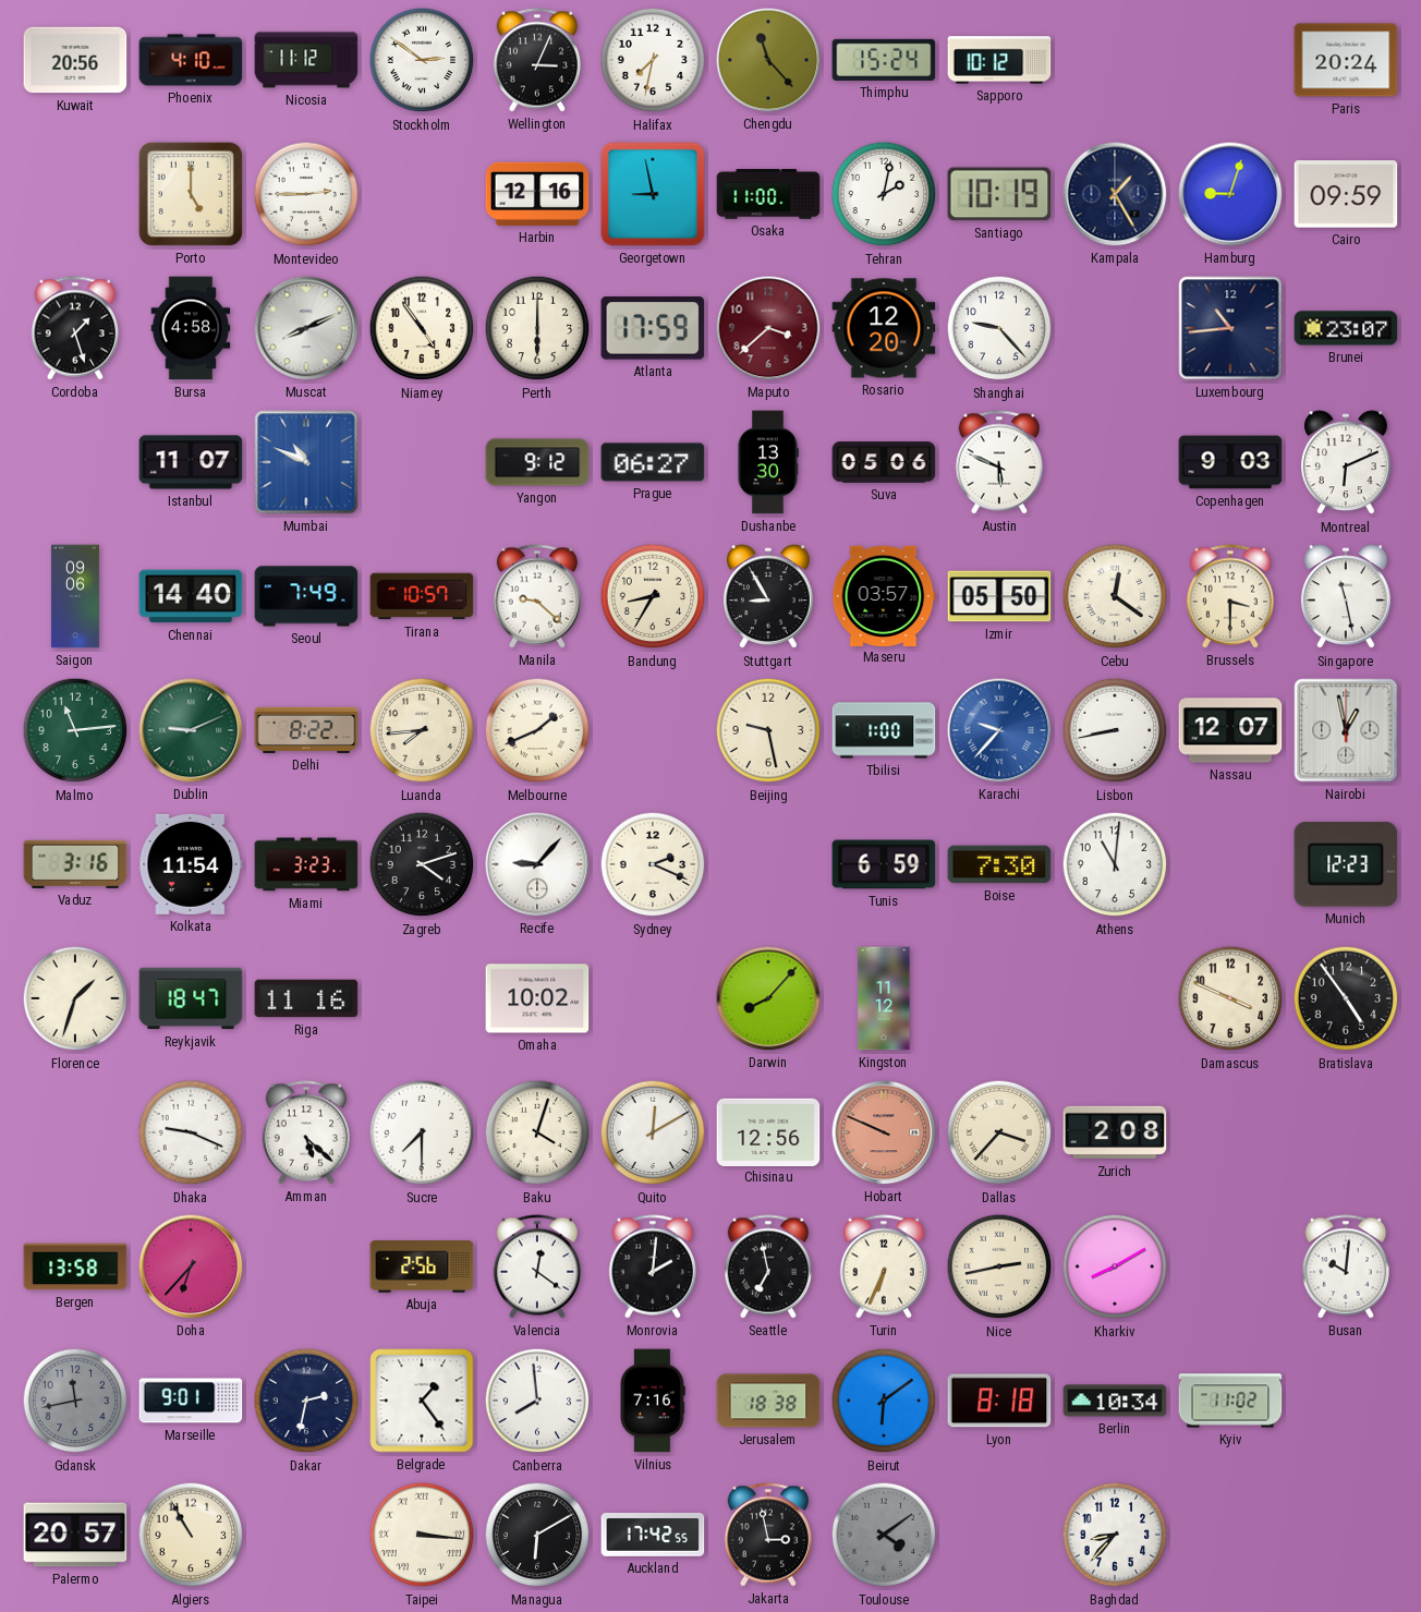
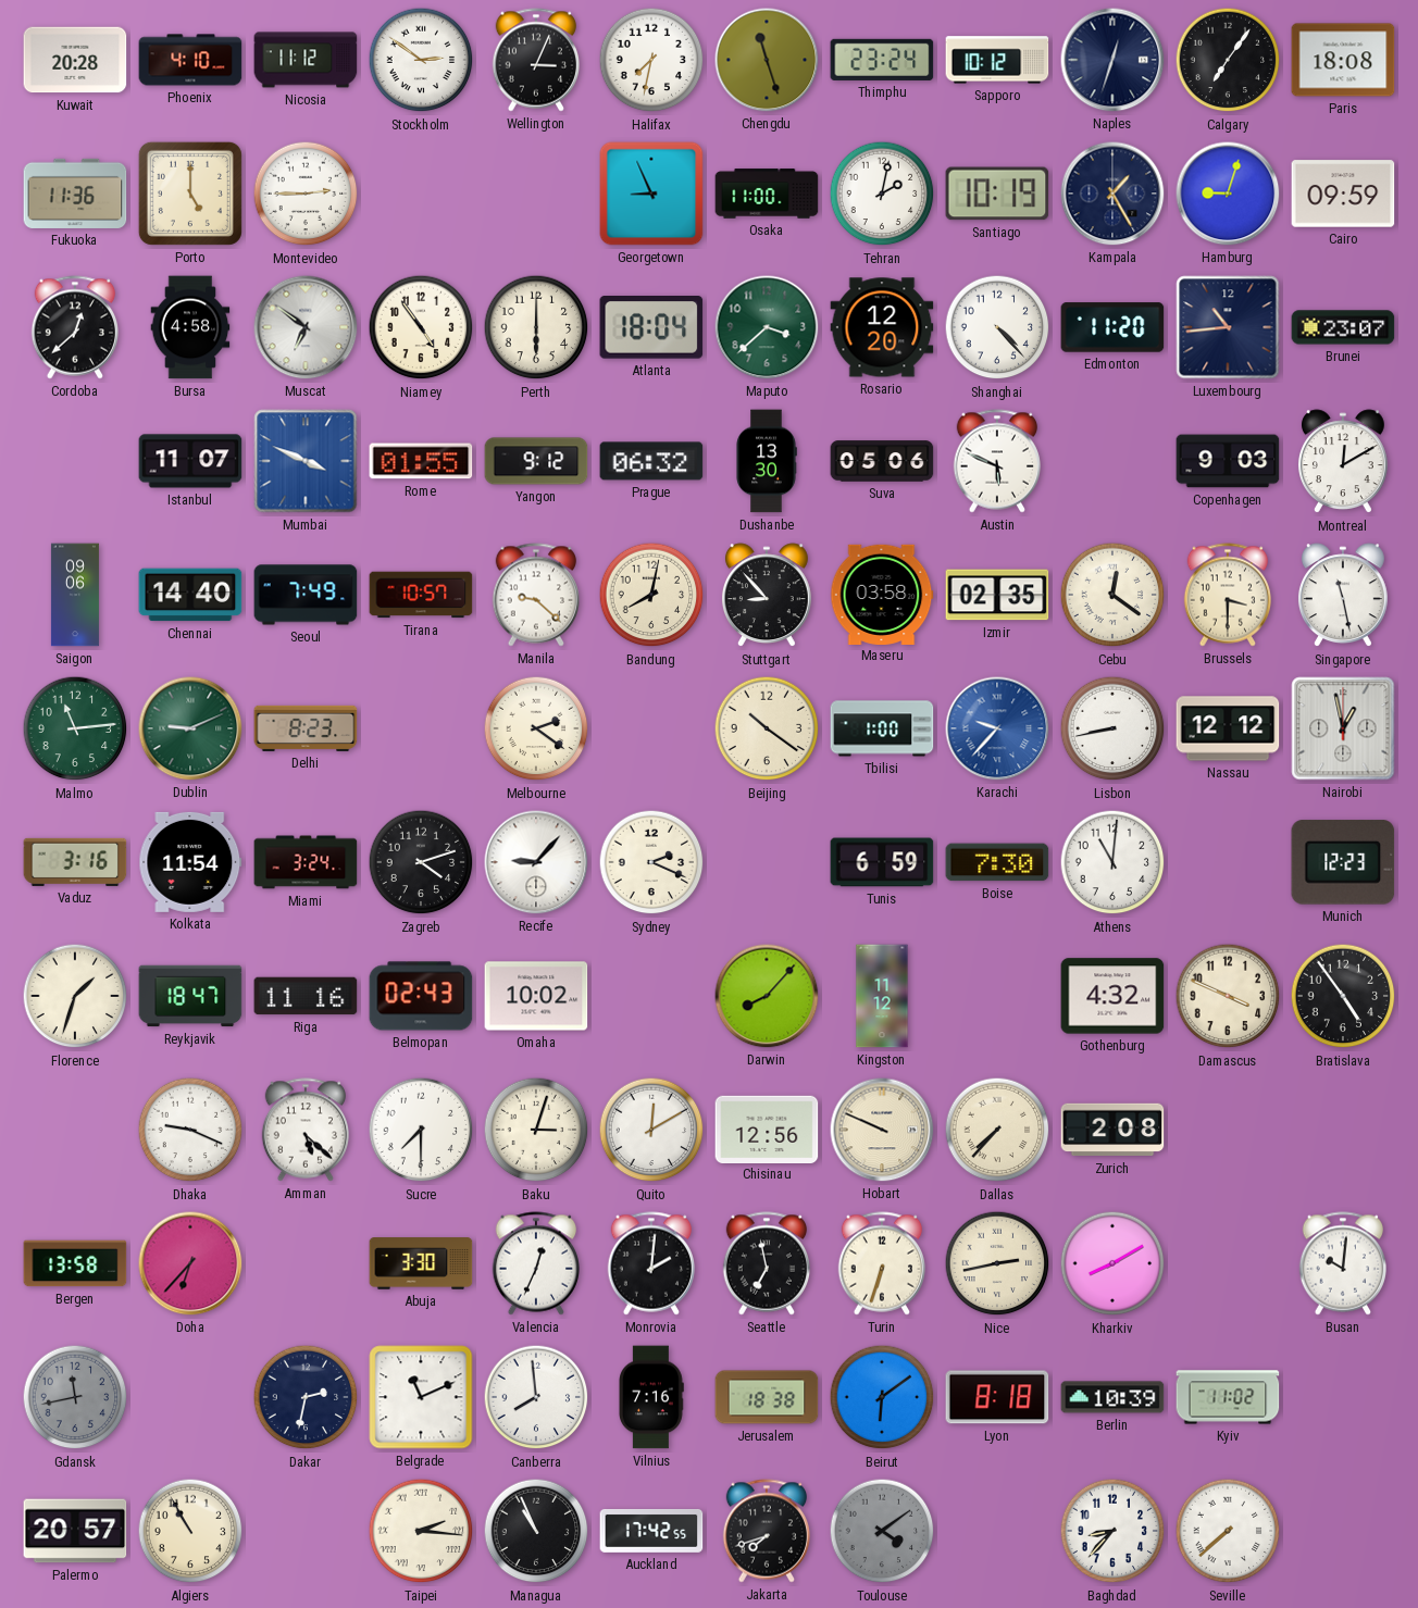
Kuwait: 20:56 -> 20:28
Chengdu: 11:23 -> 11:27
Thimphu: 15:24 -> 23:24
Naples: none -> 12:33
Calgary: none -> 7:06
Paris: 20:24 -> 18:08
Fukuoka: none -> 11:36
Harbin: 12:16 -> none
Georgetown: 8:58 -> 8:56
Cordoba: 1:27 -> 12:38
Muscat: 8:11 -> 6:51
Atlanta: 17:59 -> 18:04
Maputo dial: burgundy -> green
Shanghai: 9:23 -> 4:23
Edmonton: none -> 11:20
Mumbai: 10:49 -> 3:49
Rome: none -> 01:55
Prague: 06:27 -> 06:32
Montreal: 6:11 -> 12:10
Bandung: 8:35 -> 8:02
Stuttgart: 8:55 -> 8:53
Maseru: 03:57 -> 03:58
Izmir: 05:50 -> 02:35
Delhi: 8:22 -> 8:23
Luanda: 7:44 -> none
Melbourne: 1:41 -> 2:21
Beijing: 9:28 -> 10:21
Nassau: 12:07 -> 12:12
Miami: 3:23 -> 3:24
Belmopan: none -> 02:43
Gothenburg: none -> 4:32
Baku: 4:03 -> 3:03
Hobart dial: salmon -> cream
Dallas: 3:37 -> 7:37
Abuja: 2:56 -> 3:30
Valencia: 12:21 -> 12:34
Turin: 6:34 -> 6:33
Marseille: 9:01 -> none
Belgrade: 1:24 -> 11:11
Berlin: 10:34 -> 10:39
Taipei: 3:16 -> 2:16
Managua: 6:10 -> 10:56
Jakarta: 2:58 -> 7:42
Seville: none -> 7:38
